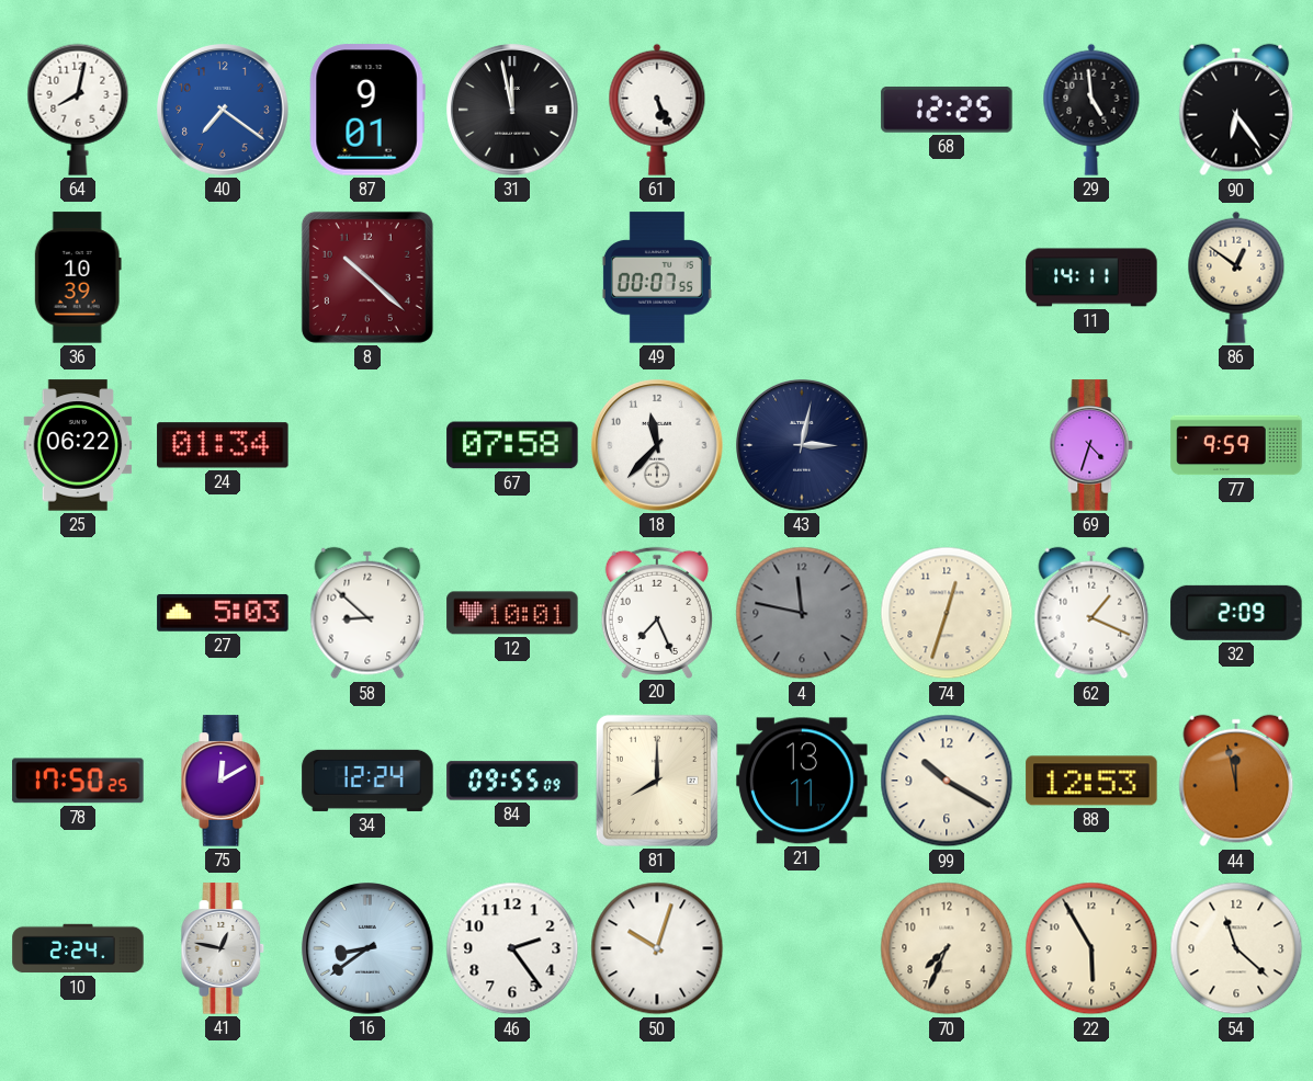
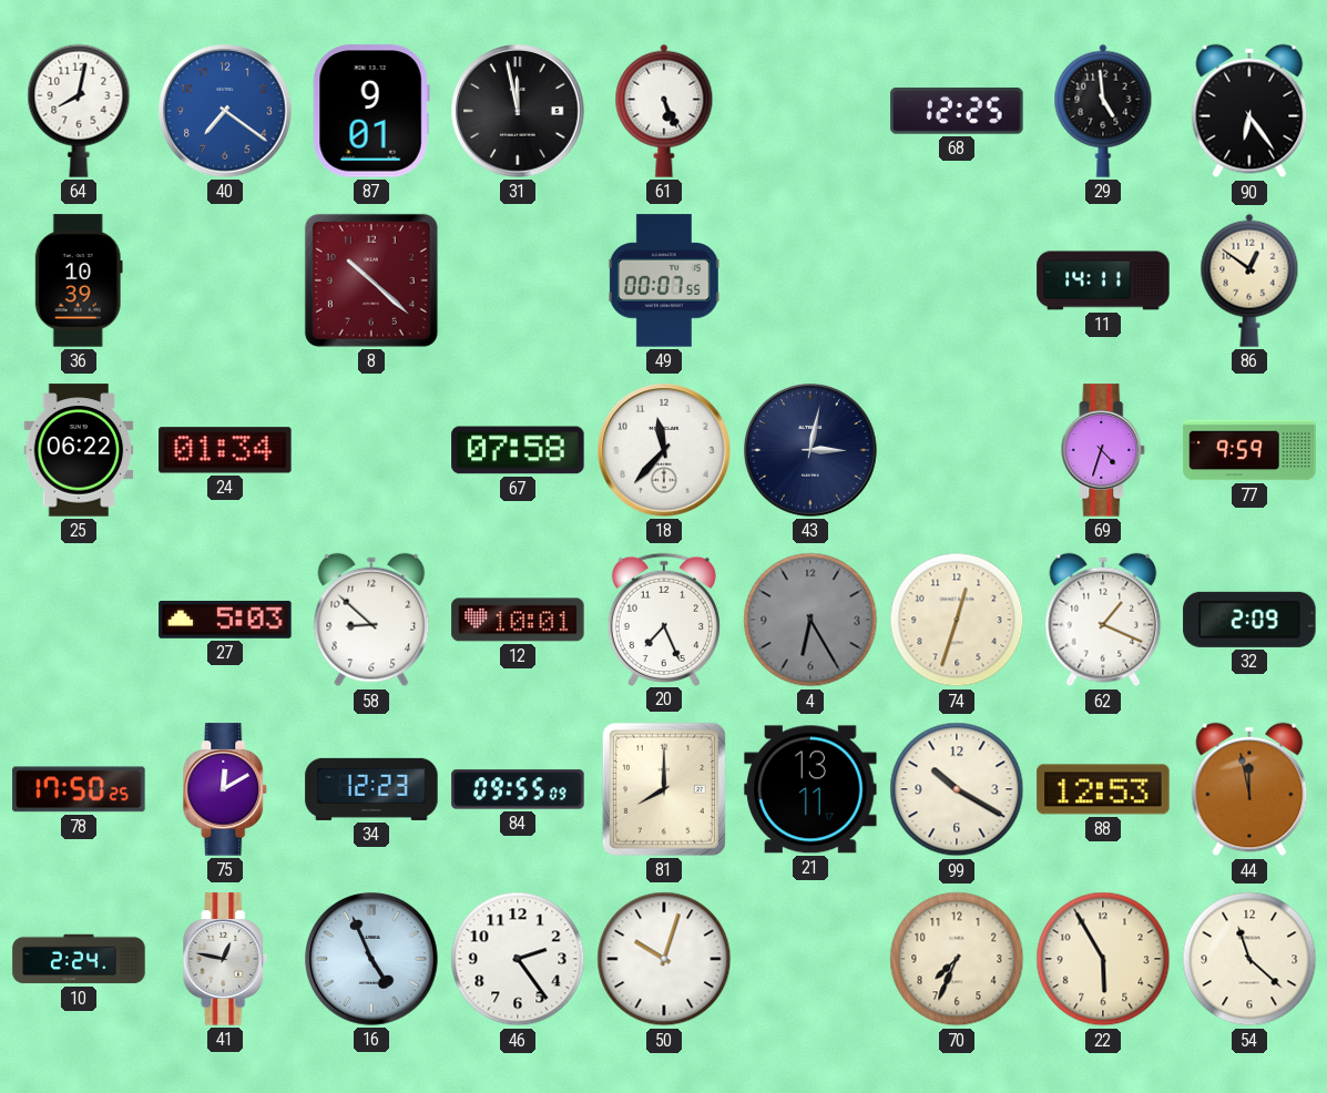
4: 11:47 -> 6:25
34: 12:24 -> 12:23
16: 8:39 -> 4:56
